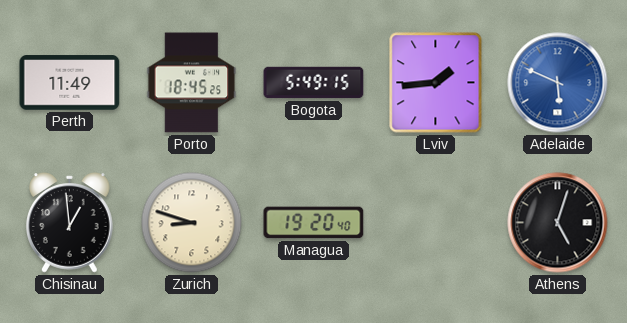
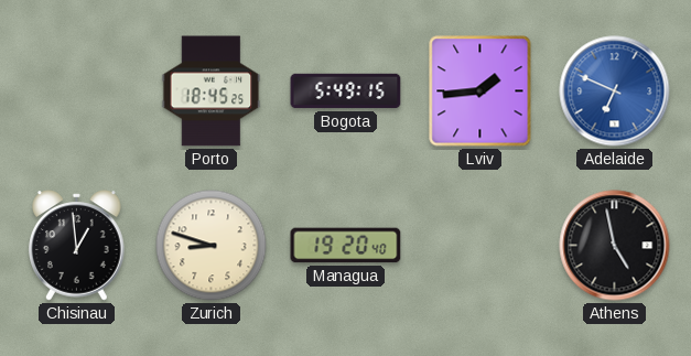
Perth: 11:49 -> none
Adelaide: 5:49 -> 6:49
Athens: 5:03 -> 4:58
